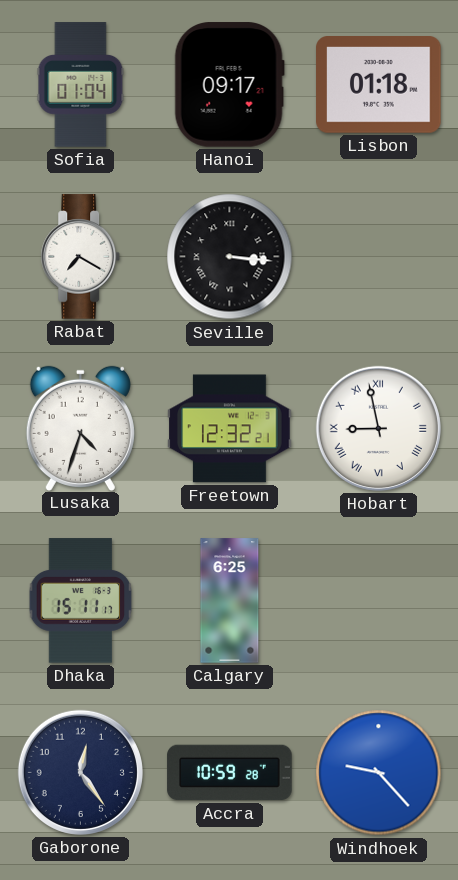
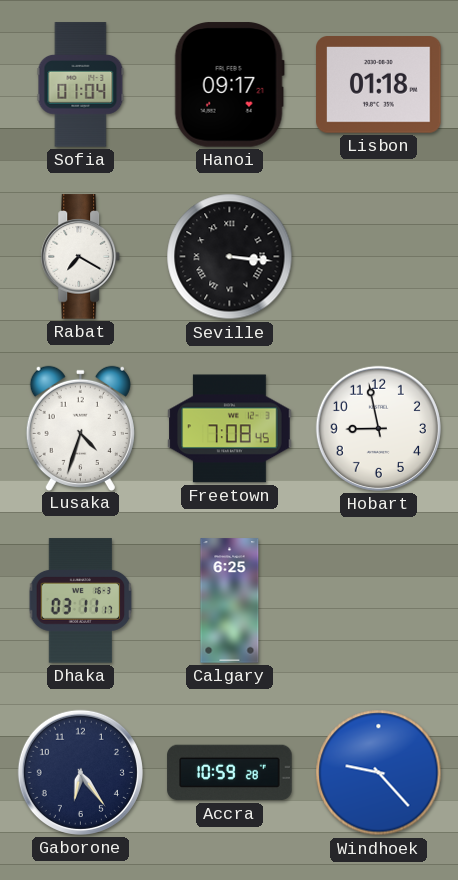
Freetown: 12:32 -> 7:08
Hobart numerals: Roman -> Arabic
Dhaka: 15:11 -> 03:11
Gaborone: 12:24 -> 6:24
